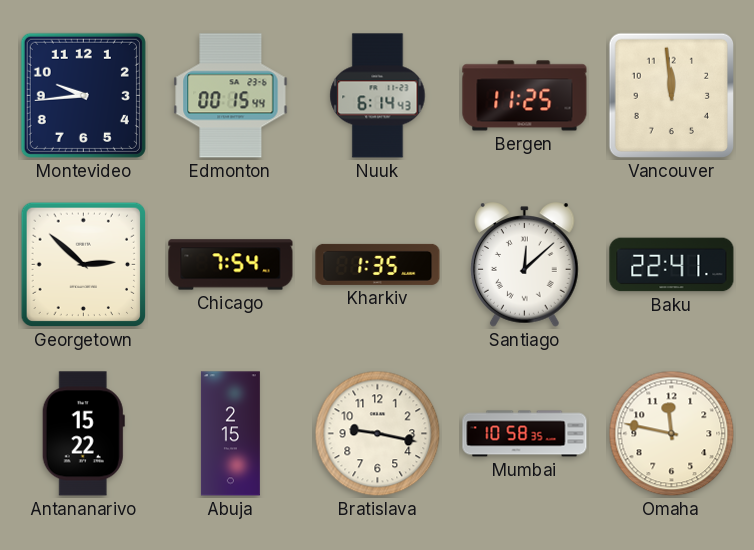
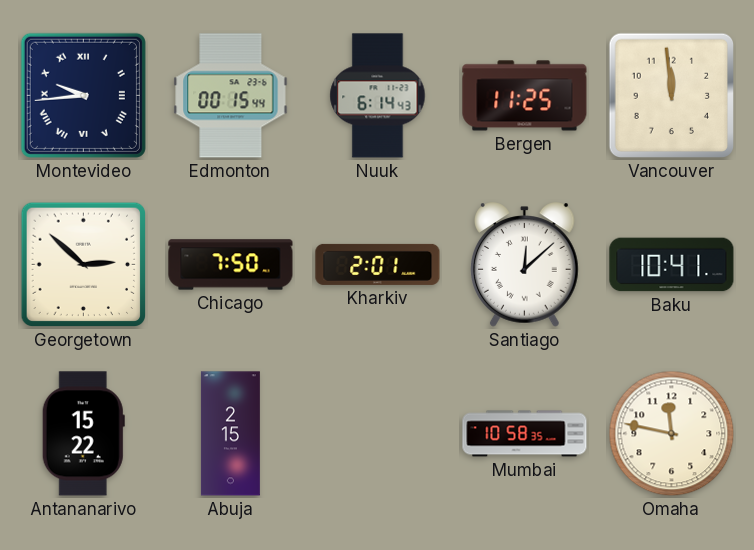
Montevideo numerals: Arabic -> Roman
Chicago: 7:54 -> 7:50
Kharkiv: 1:35 -> 2:01
Baku: 22:41 -> 10:41
Bratislava: 9:17 -> none
